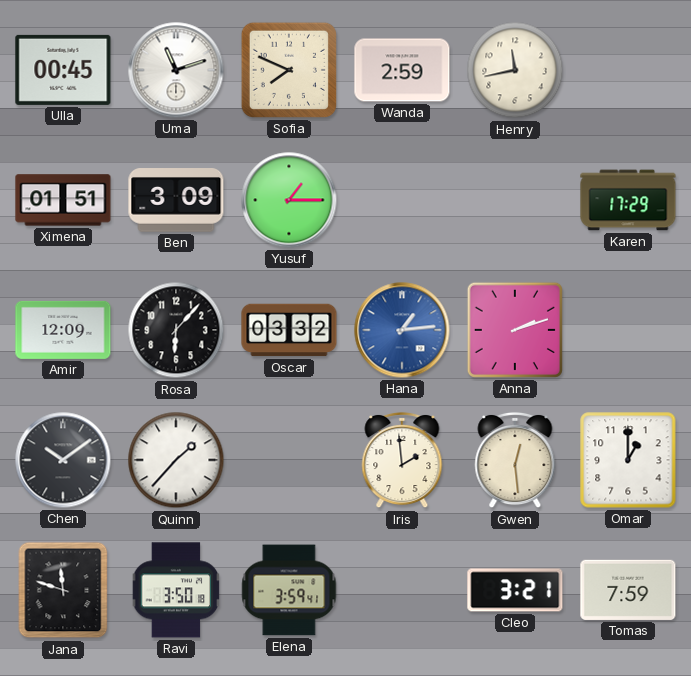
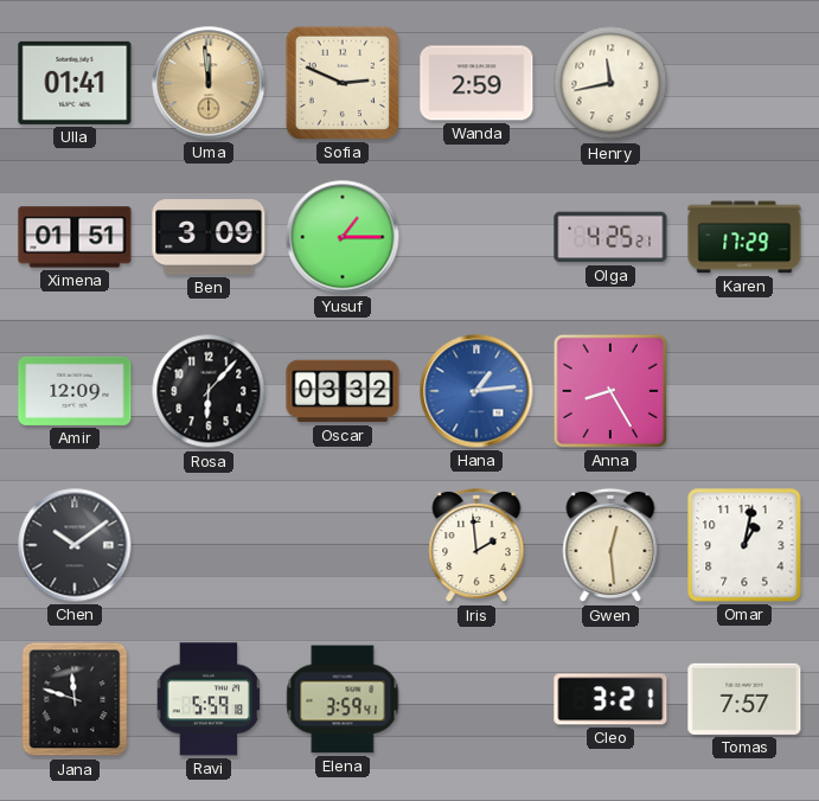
Ulla: 00:45 -> 01:41
Uma: 11:12 -> 11:59
Uma dial: white -> champagne
Sofia: 7:49 -> 2:49
Olga: none -> 4:25
Anna: 2:12 -> 8:25
Quinn: 1:37 -> none
Omar: 1:00 -> 1:02
Ravi: 3:50 -> 5:59
Tomas: 7:59 -> 7:57
